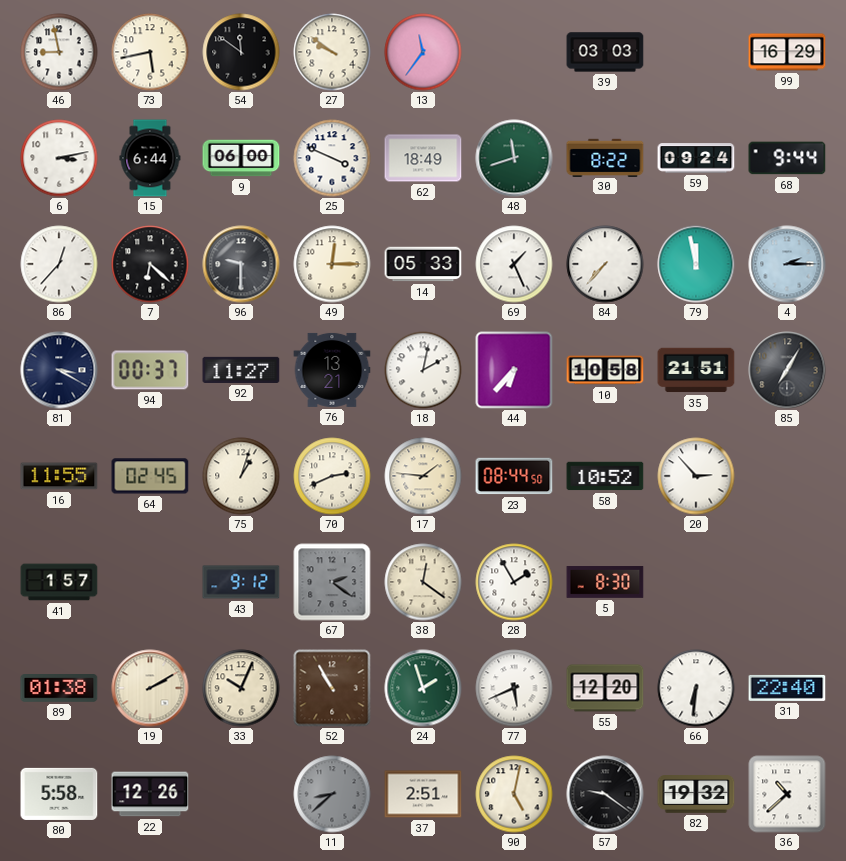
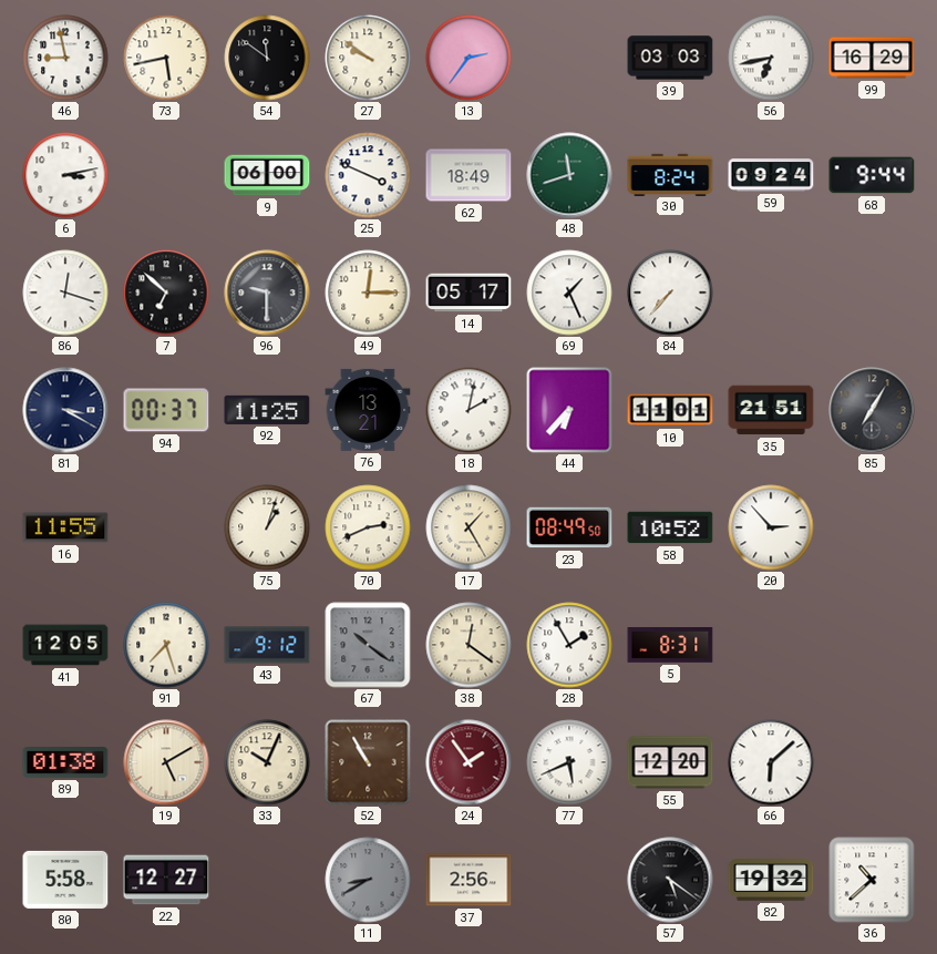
13: 11:36 -> 2:36
56: none -> 6:43
15: 6:44 -> none
30: 8:22 -> 8:24
86: 12:37 -> 12:18
7: 6:22 -> 6:52
14: 05:33 -> 05:17
79: 11:58 -> none
4: 2:15 -> none
92: 11:27 -> 11:25
10: 10:58 -> 11:01
64: 02:45 -> none
17: 1:46 -> 1:25
23: 08:44 -> 08:49
41: 1:57 -> 12:05
91: none -> 7:27
67: 2:21 -> 10:21
5: 8:30 -> 8:31
19: 2:10 -> 5:10
24: 1:57 -> 1:54
24 dial: green -> burgundy
66: 6:31 -> 6:08
31: 22:40 -> none
22: 12:26 -> 12:27
11: 8:38 -> 8:40
37: 2:51 -> 2:56
90: 5:02 -> none
57: 9:21 -> 5:21
